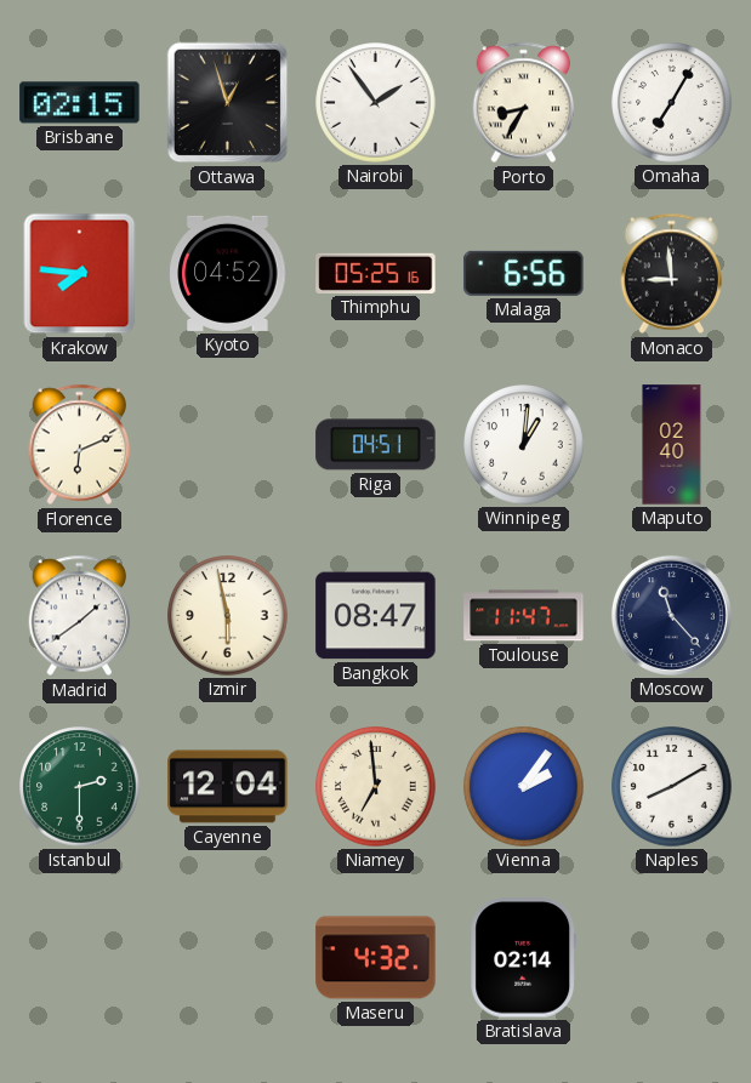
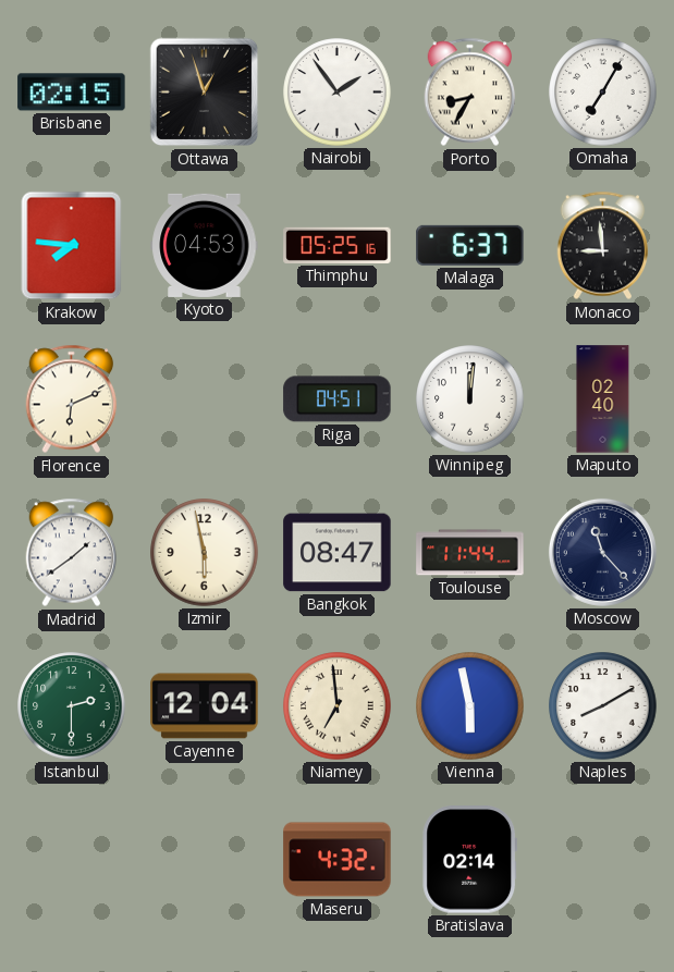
Kyoto: 04:52 -> 04:53
Malaga: 6:56 -> 6:37
Winnipeg: 1:01 -> 12:01
Toulouse: 11:47 -> 11:44
Vienna: 2:06 -> 5:58
